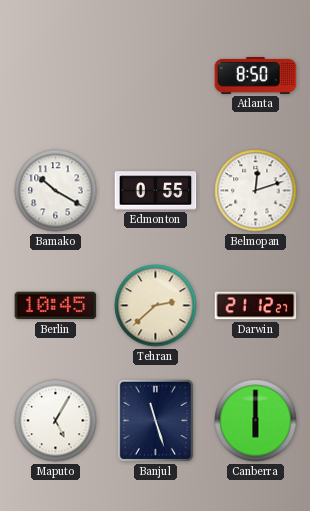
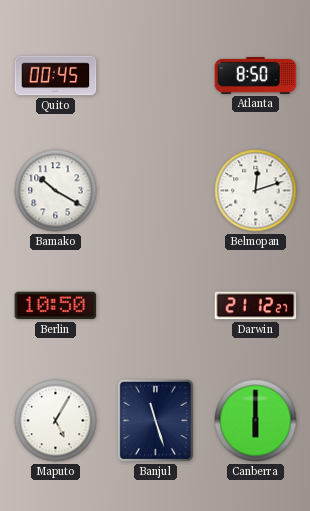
Quito: none -> 00:45
Edmonton: 0:55 -> none
Berlin: 10:45 -> 10:50
Tehran: 2:38 -> none
